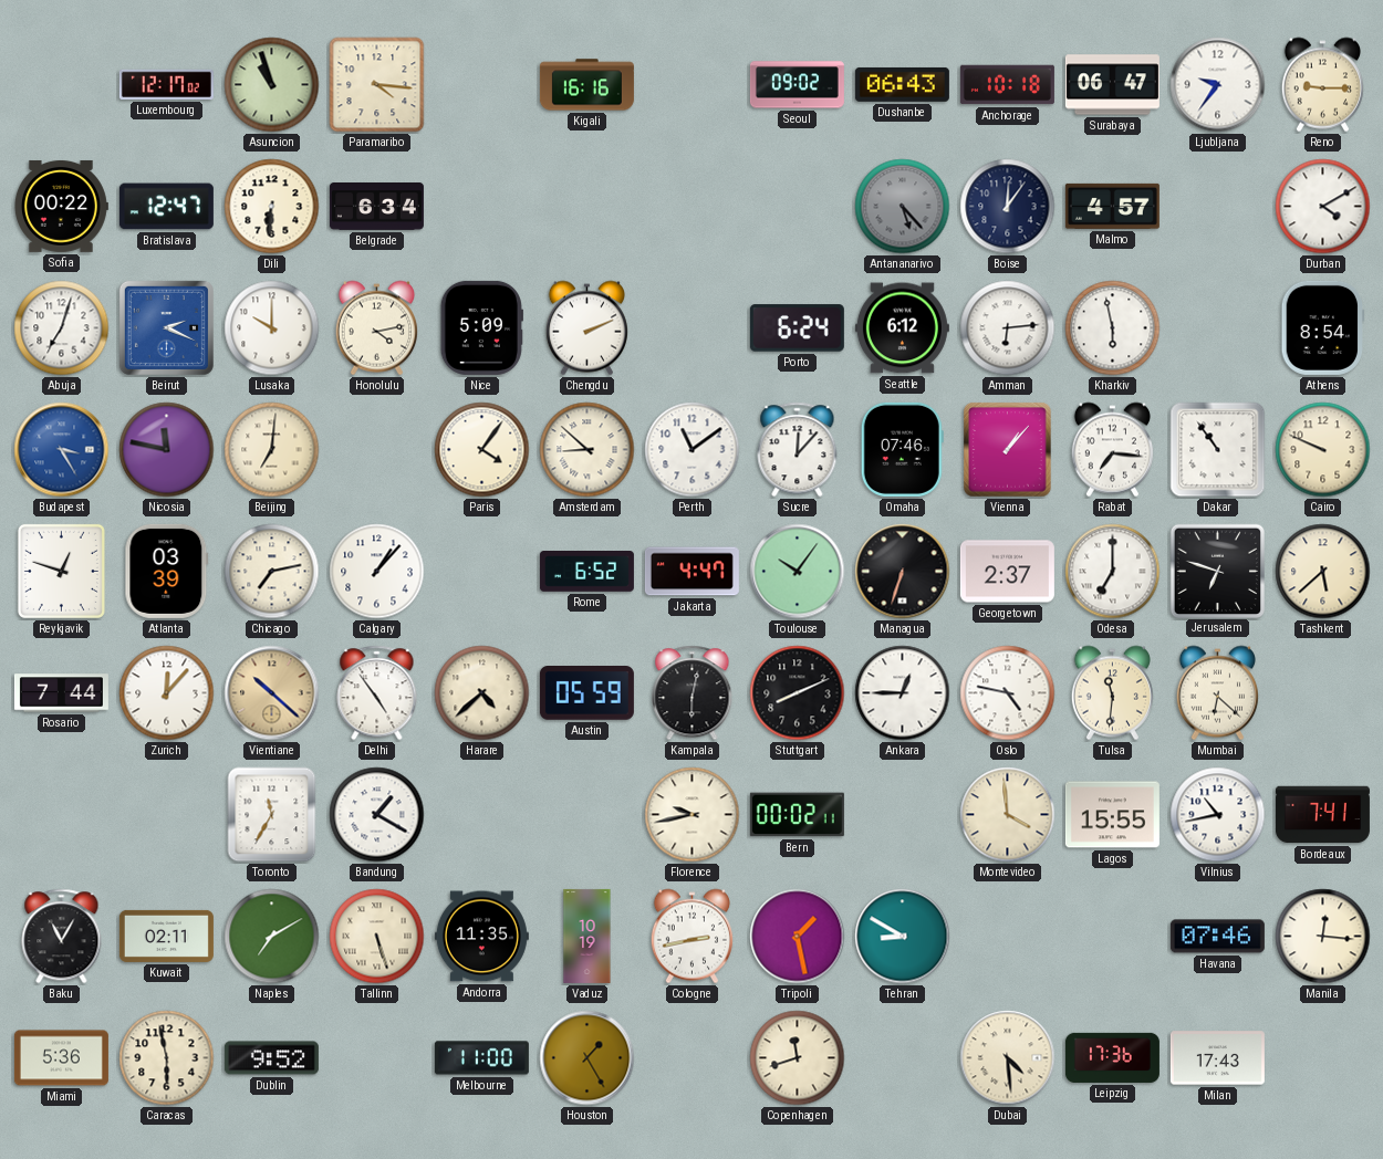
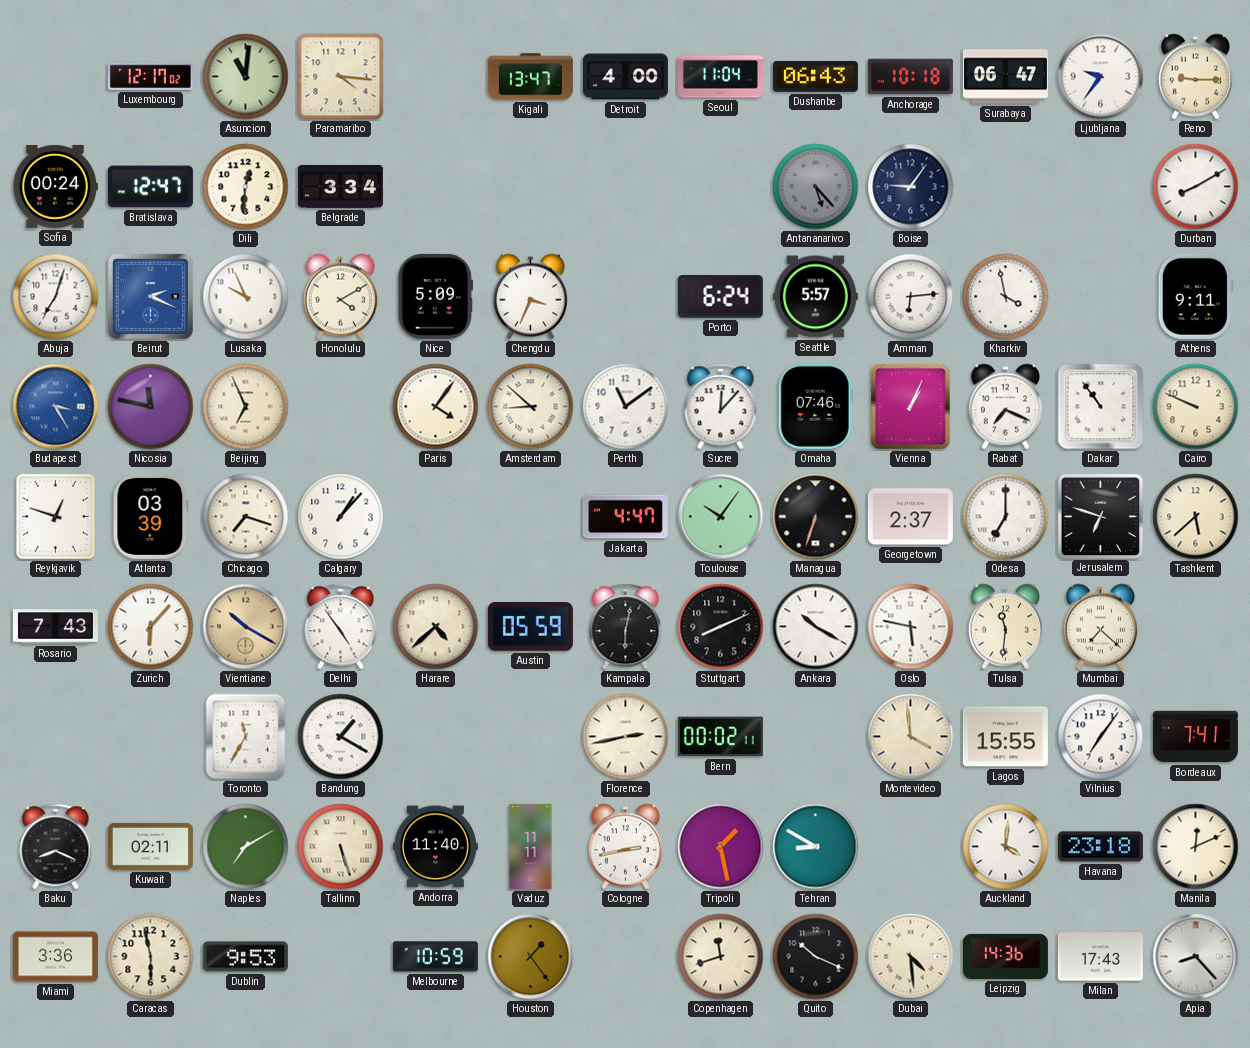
Asuncion: 10:57 -> 11:01
Kigali: 16:16 -> 13:47
Detroit: none -> 4:00
Seoul: 09:02 -> 11:04
Sofia: 00:22 -> 00:24
Dili: 6:31 -> 12:31
Belgrade: 6:34 -> 3:34
Boise: 12:06 -> 9:06
Malmo: 4:57 -> none
Durban: 4:10 -> 8:10
Lusaka: 10:00 -> 9:56
Honolulu: 4:13 -> 4:10
Chengdu: 2:11 -> 3:34
Seattle: 6:12 -> 5:57
Kharkiv: 5:58 -> 3:58
Athens: 8:54 -> 9:11
Beijing: 7:01 -> 6:56
Vienna: 1:07 -> 1:04
Rabat: 7:16 -> 7:19
Chicago: 7:13 -> 7:18
Rome: 6:52 -> none
Rosario: 7:44 -> 7:43
Zurich: 12:07 -> 6:07
Vientiane: 10:22 -> 10:20
Ankara: 12:45 -> 10:20
Oslo: 4:47 -> 5:47
Mumbai: 6:22 -> 7:22
Florence: 9:43 -> 2:43
Vilnius: 10:43 -> 7:06
Baku: 11:05 -> 8:19
Andorra: 11:35 -> 11:40
Vaduz: 10:19 -> 11:11
Auckland: none -> 4:01
Havana: 07:46 -> 23:18
Manila: 12:16 -> 12:11
Miami: 5:36 -> 3:36
Dublin: 9:52 -> 9:53
Melbourne: 11:00 -> 10:59
Houston: 1:25 -> 1:24
Quito: none -> 10:19
Leipzig: 17:36 -> 14:36
Apia: none -> 8:23
